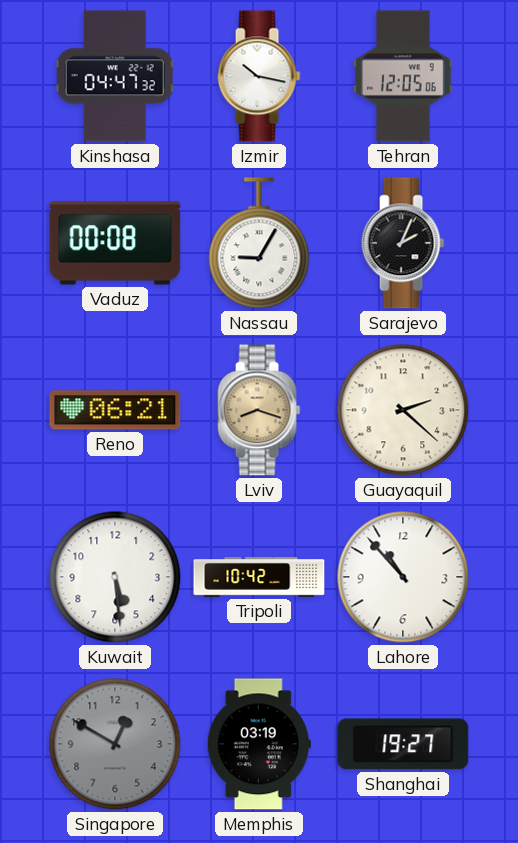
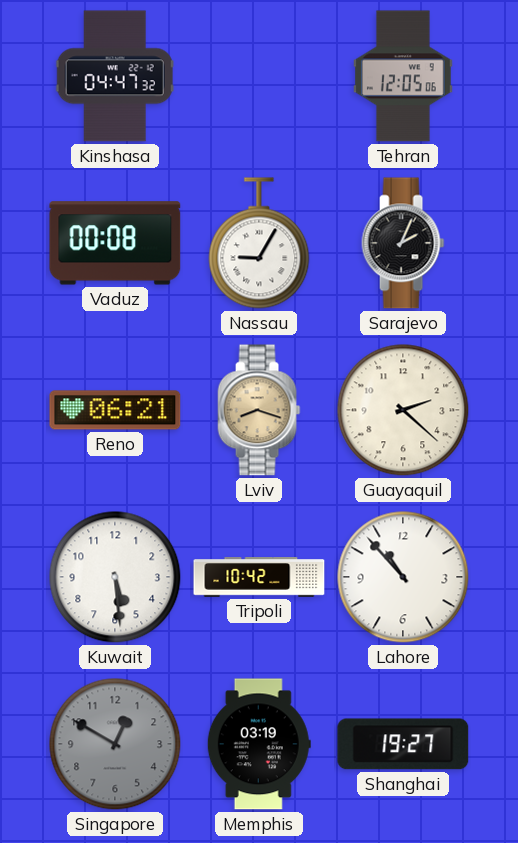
Izmir: 10:17 -> none
